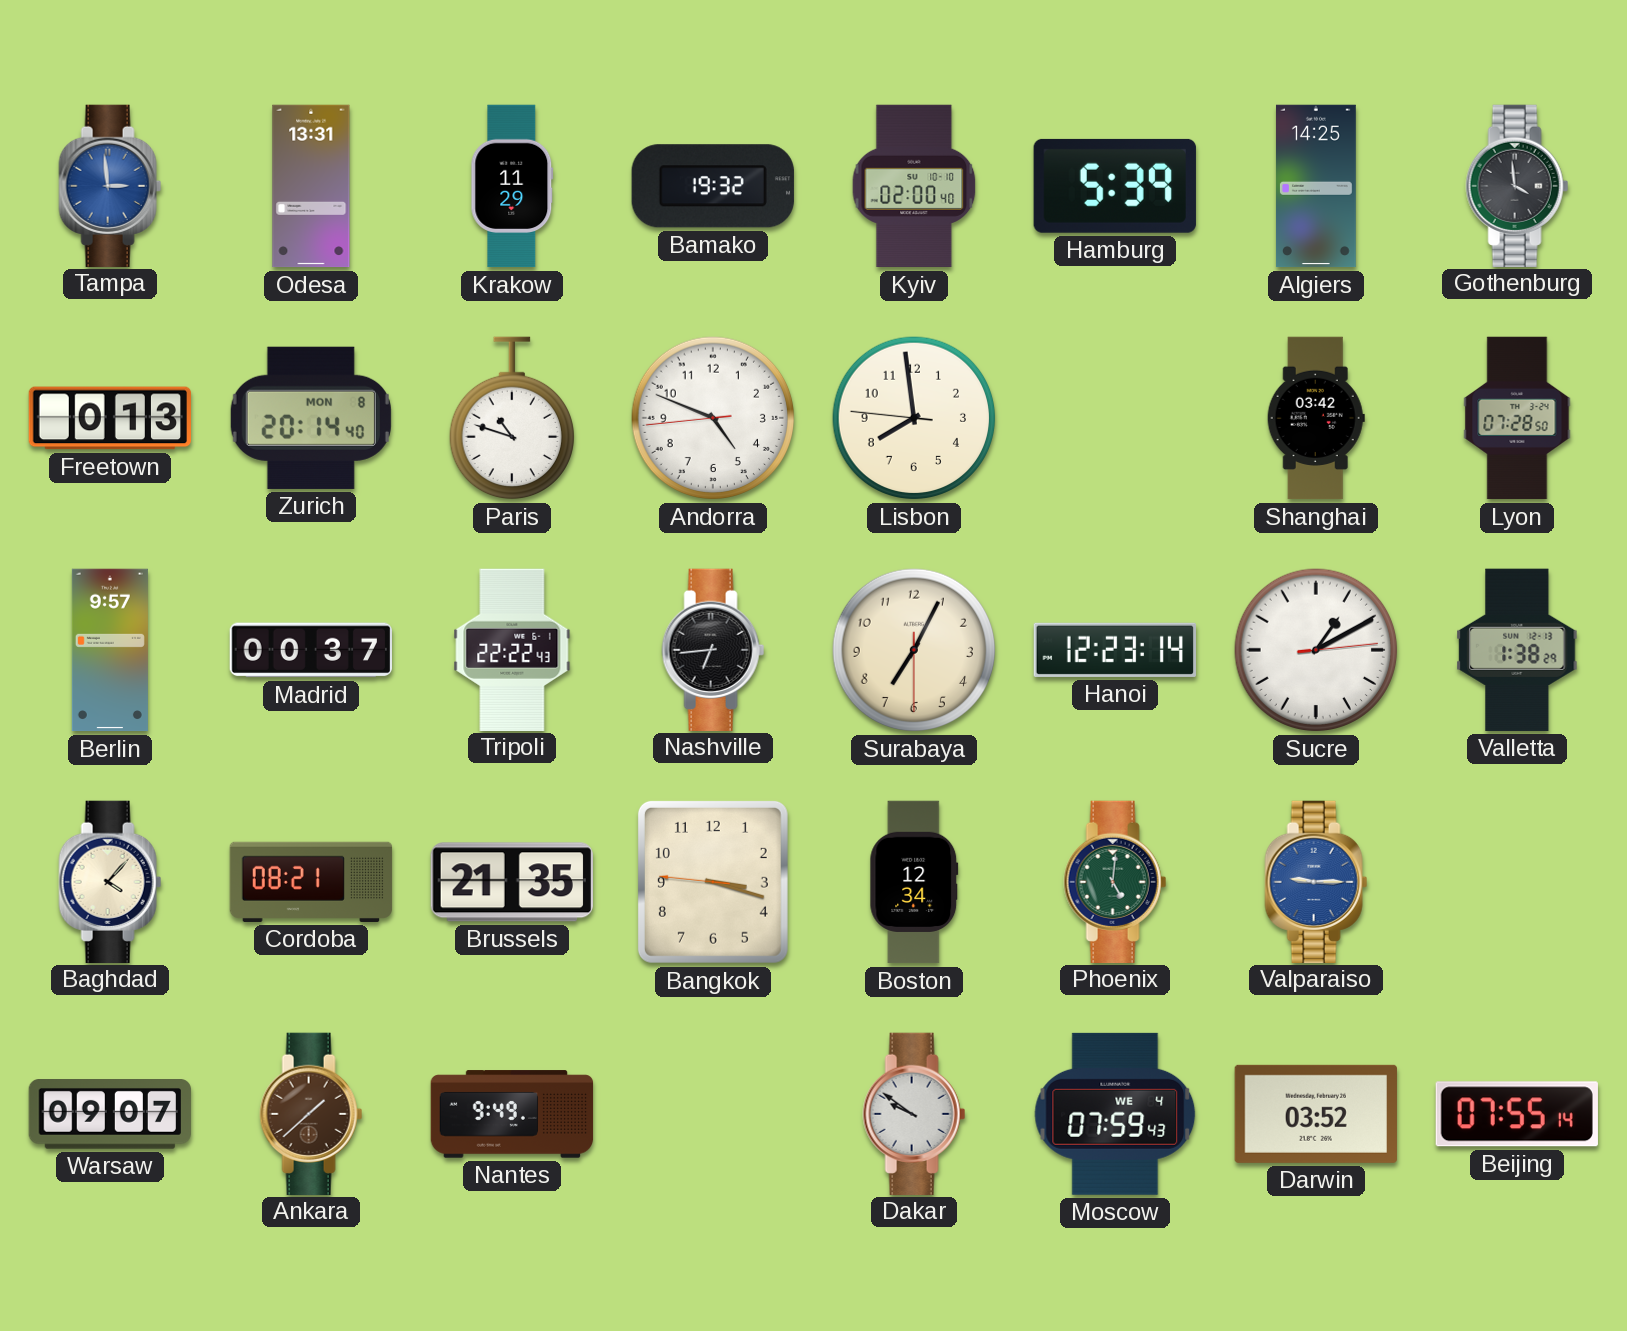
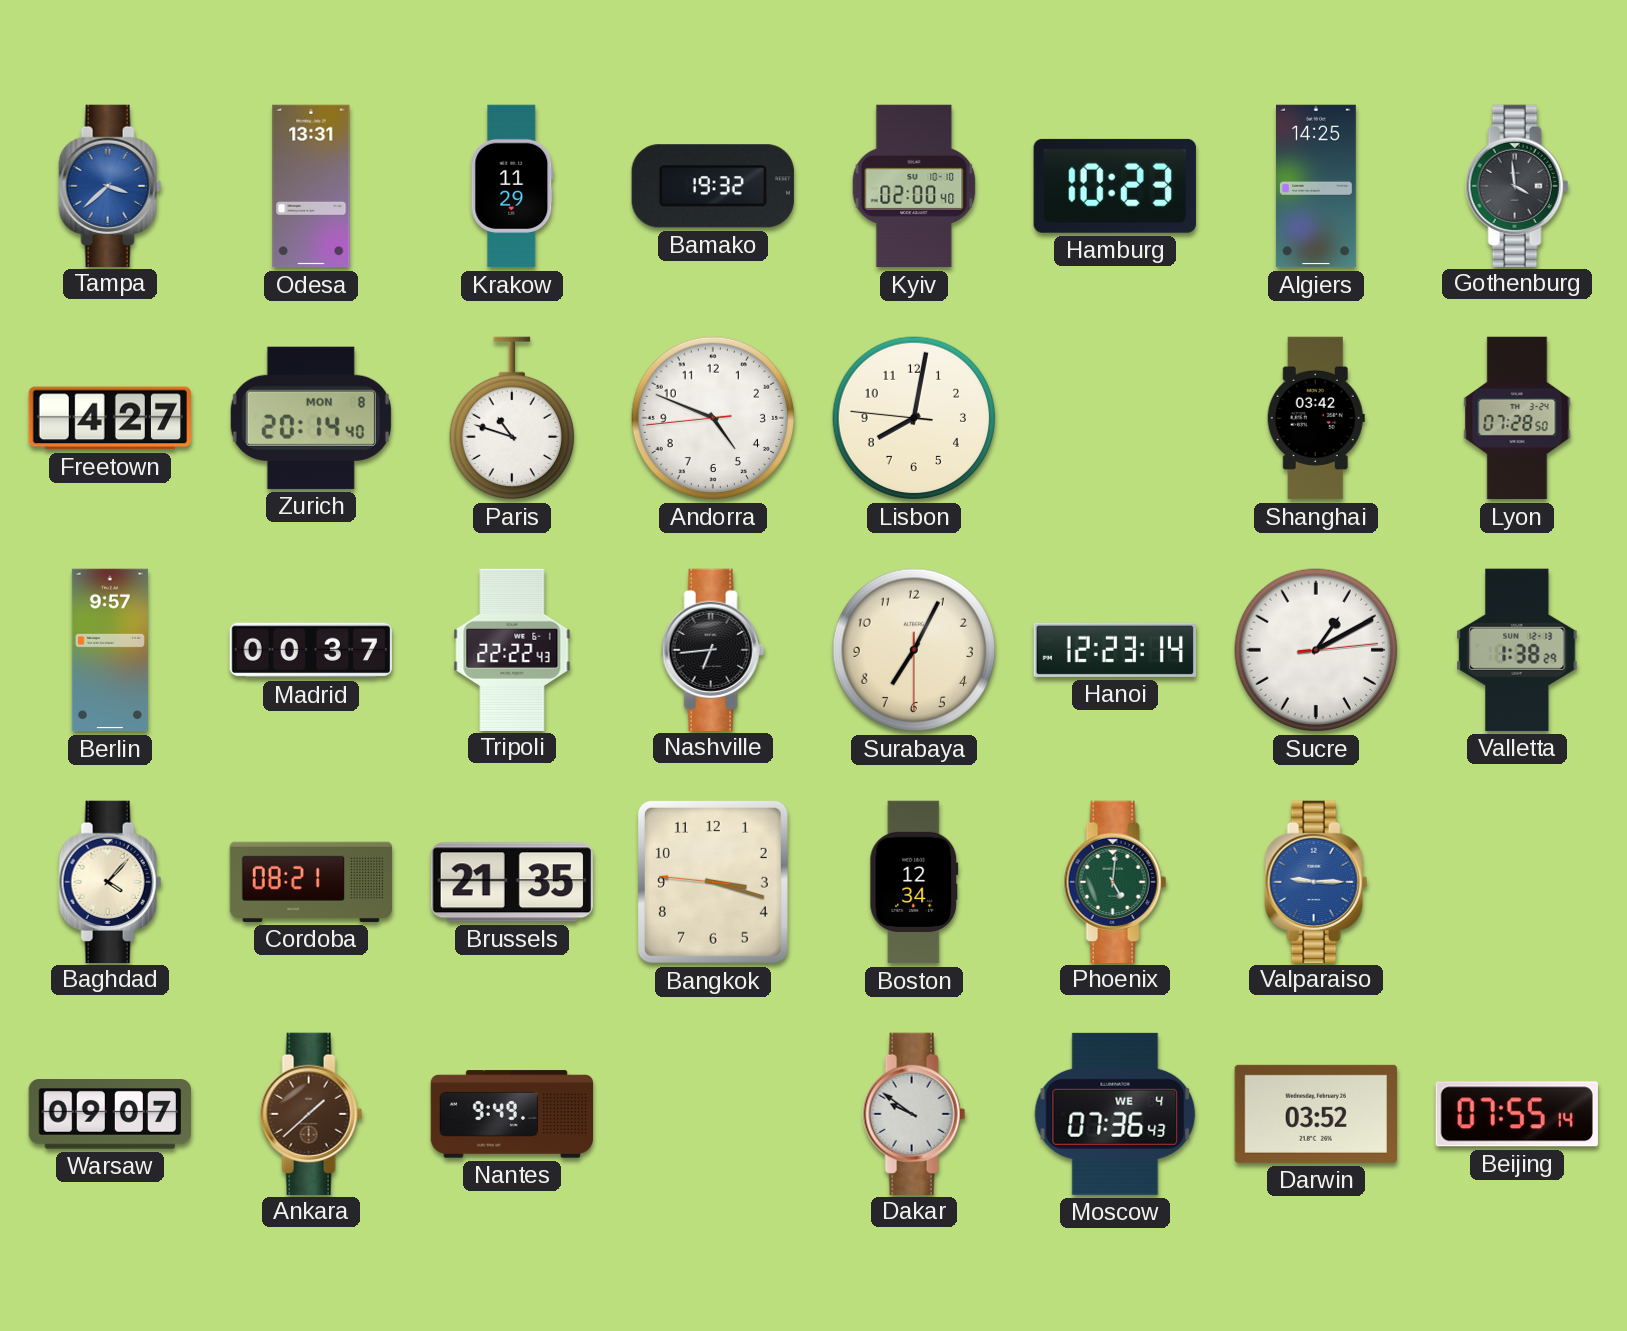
Tampa: 2:59 -> 3:38
Hamburg: 5:39 -> 10:23
Freetown: 0:13 -> 4:27
Lisbon: 7:58 -> 8:01
Moscow: 07:59 -> 07:36
